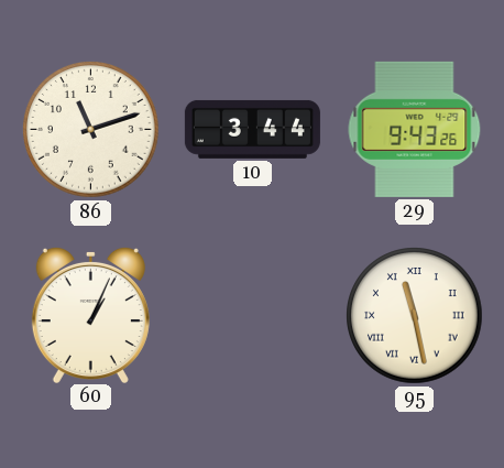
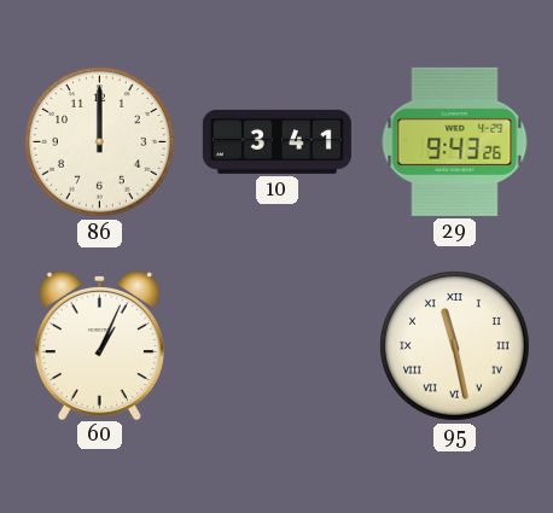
86: 11:12 -> 12:00
10: 3:44 -> 3:41
